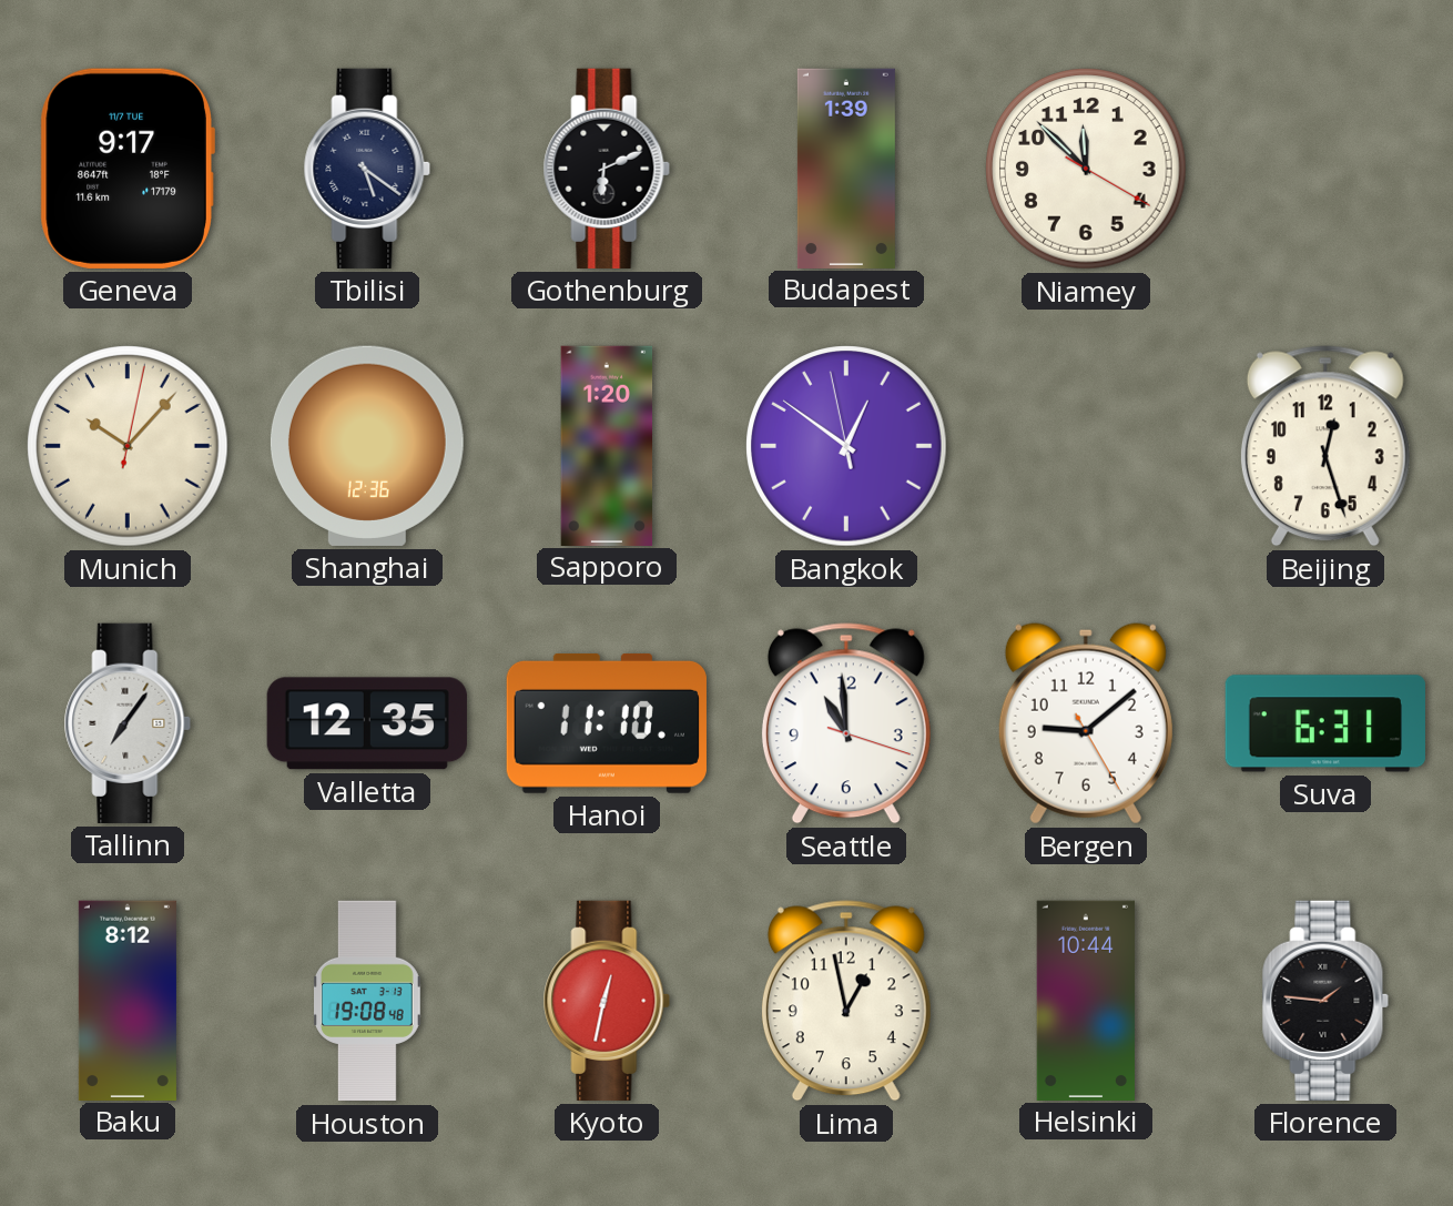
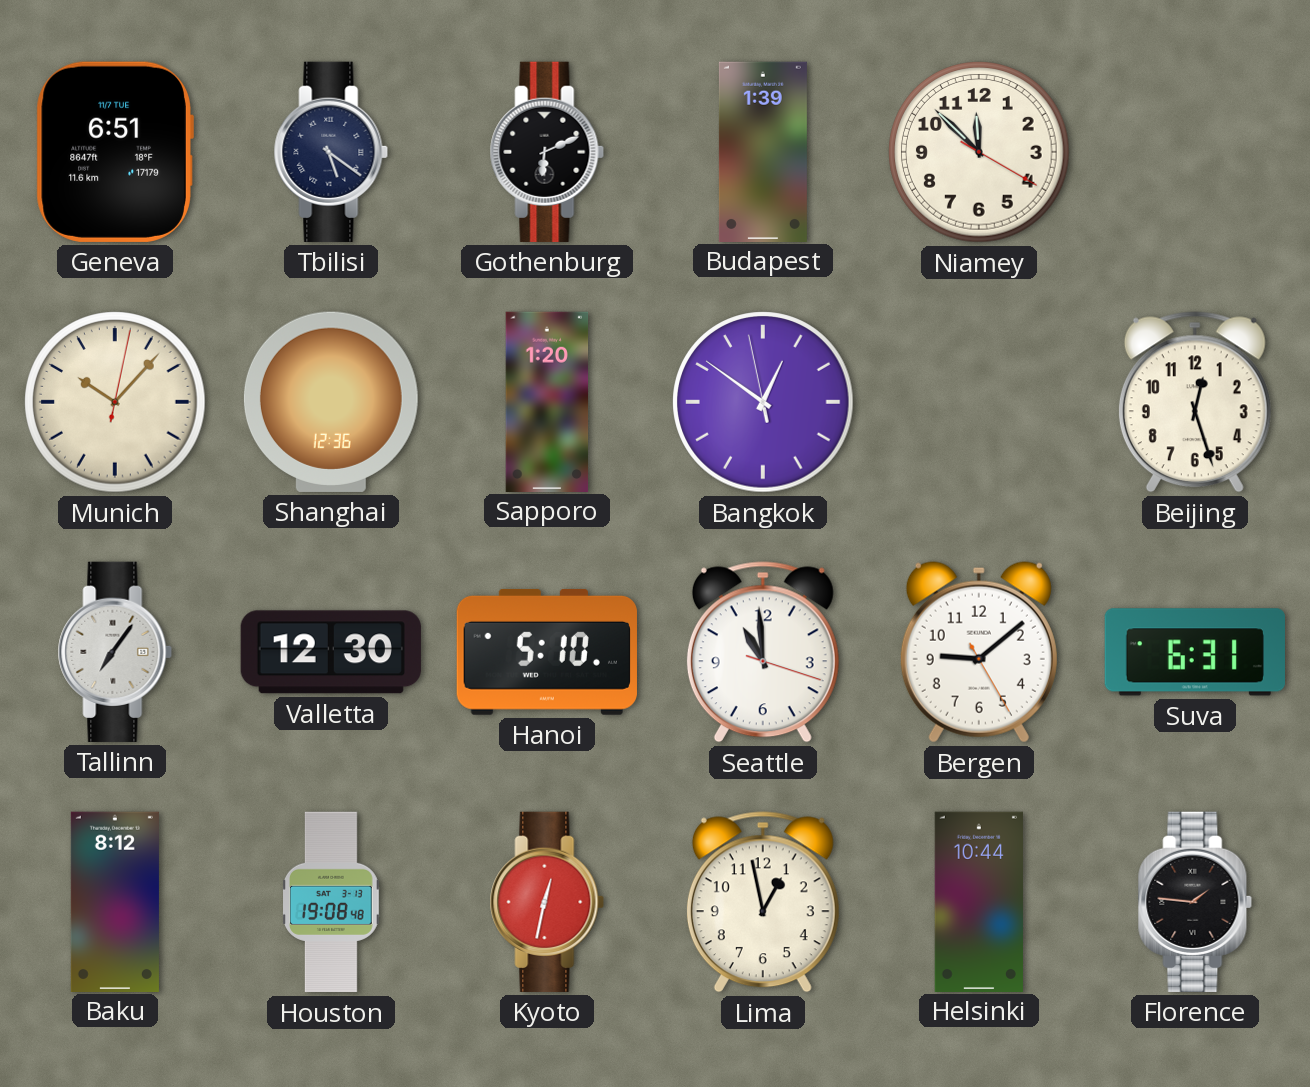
Geneva: 9:17 -> 6:51
Valletta: 12:35 -> 12:30
Hanoi: 11:10 -> 5:10
